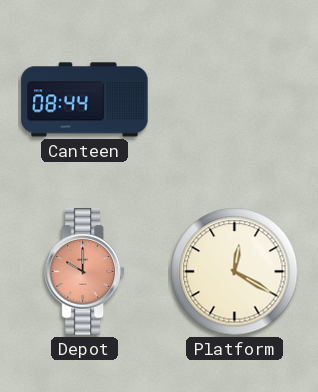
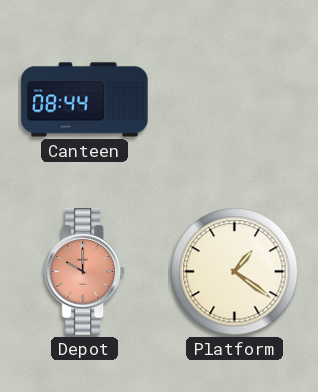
Platform: 12:20 -> 1:21
